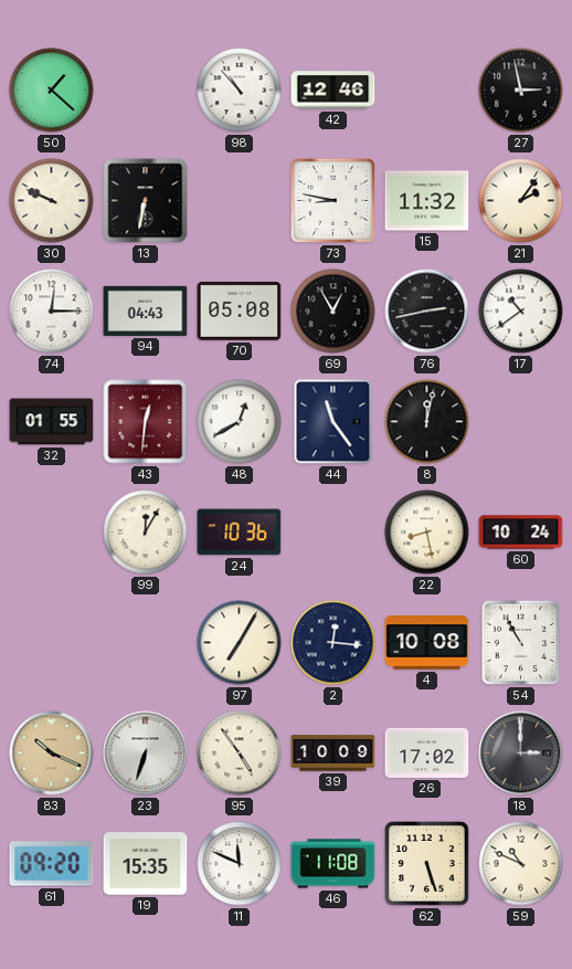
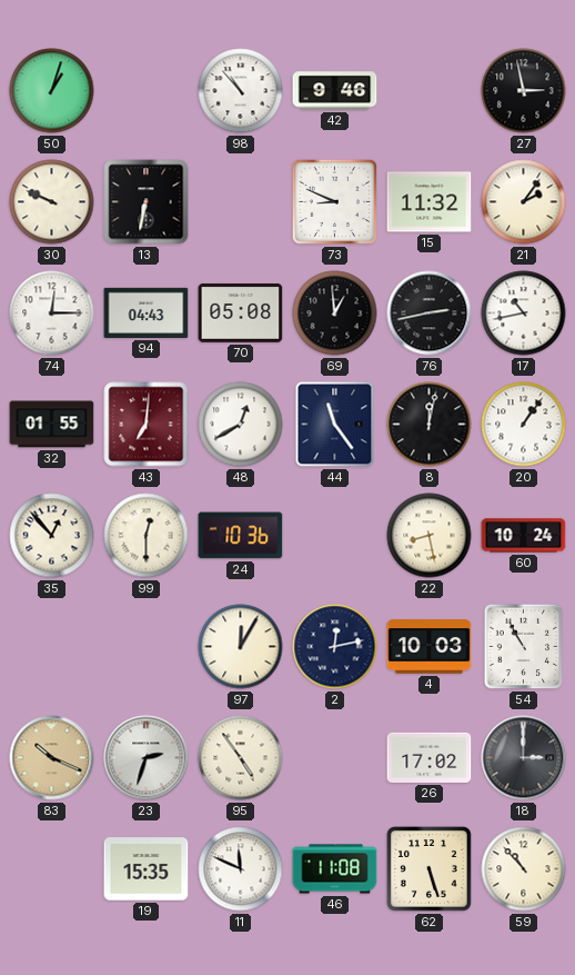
50: 1:22 -> 1:03
42: 12:46 -> 9:46
73: 8:47 -> 8:49
69: 12:55 -> 12:59
17: 10:39 -> 10:43
43: 12:31 -> 7:01
20: none -> 1:06
35: none -> 12:53
99: 12:05 -> 12:30
97: 7:05 -> 12:05
2: 12:16 -> 12:13
4: 10:08 -> 10:03
23: 6:33 -> 2:33
39: 10:09 -> none
61: 09:20 -> none
59: 10:49 -> 10:53
